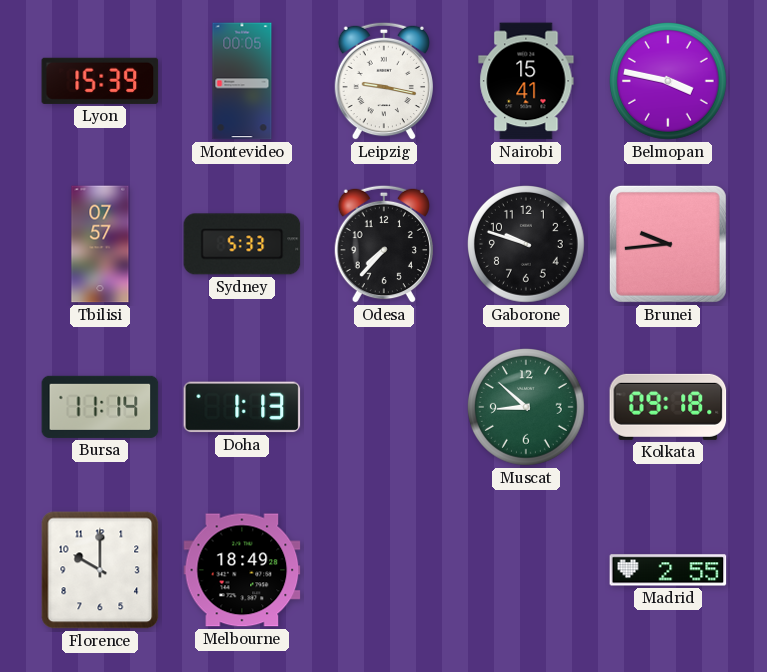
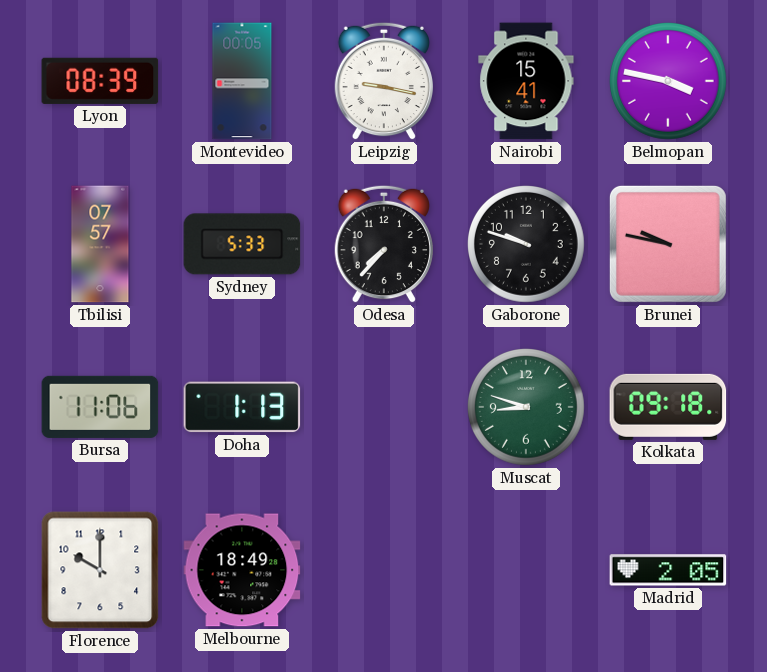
Lyon: 15:39 -> 08:39
Brunei: 9:44 -> 9:47
Bursa: 11:14 -> 11:06
Muscat: 8:52 -> 8:48
Madrid: 2:55 -> 2:05
